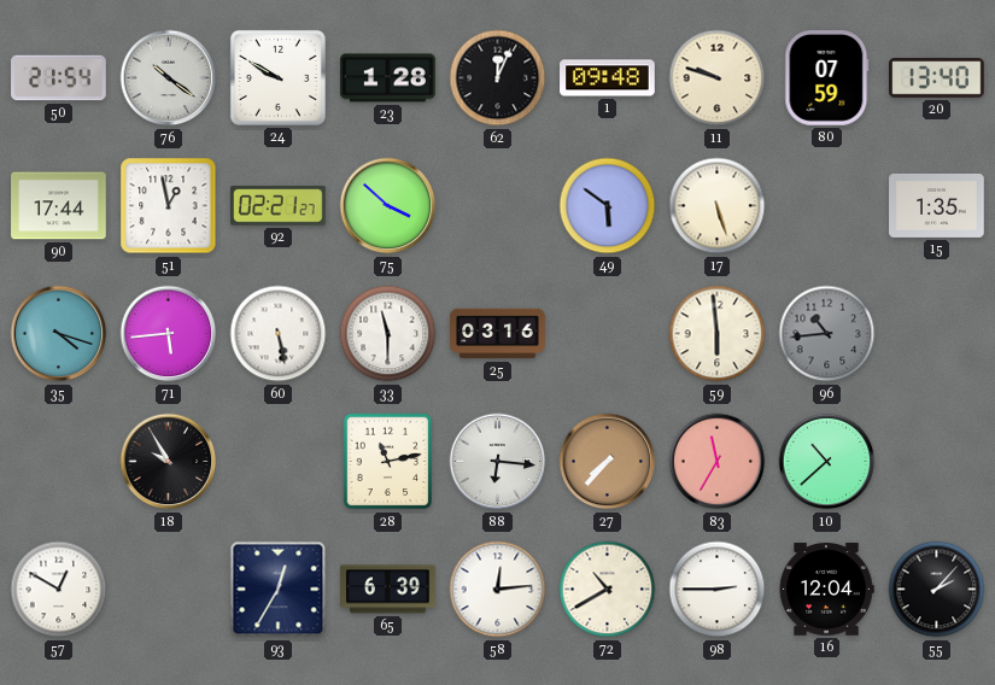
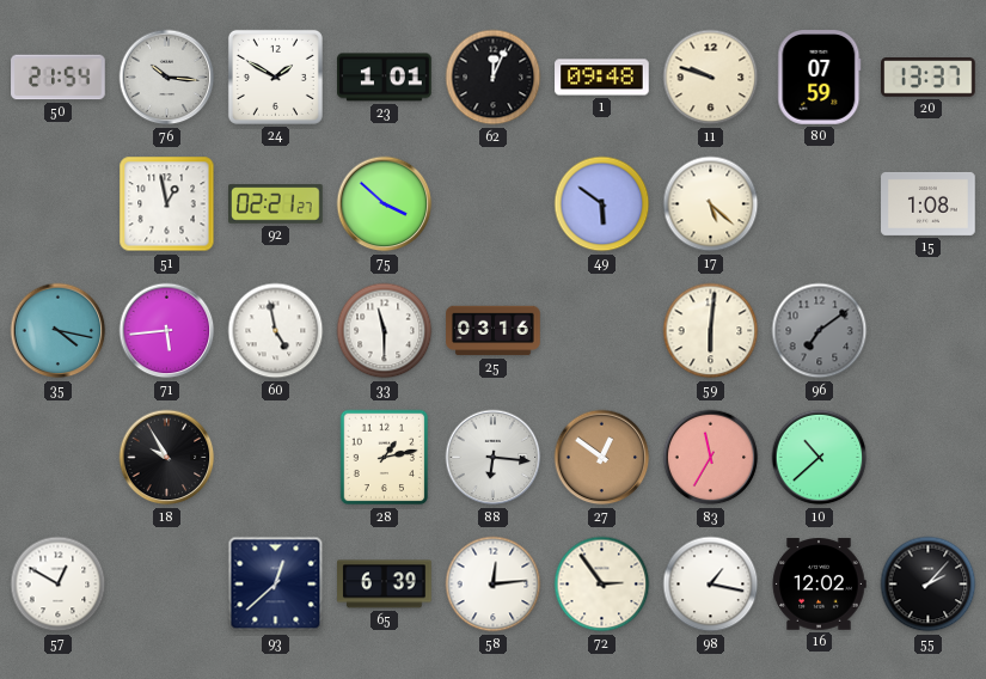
76: 10:21 -> 10:16
24: 9:50 -> 1:50
23: 1:28 -> 1:01
20: 13:40 -> 13:37
90: 17:44 -> none
17: 5:27 -> 5:22
15: 1:35 -> 1:08
35: 4:18 -> 4:17
60: 5:28 -> 4:58
59: 5:59 -> 6:01
96: 10:44 -> 7:09
28: 11:13 -> 1:13
27: 7:37 -> 12:51
93: 12:35 -> 12:38
72: 10:40 -> 2:54
98: 2:45 -> 1:17
16: 12:04 -> 12:02
